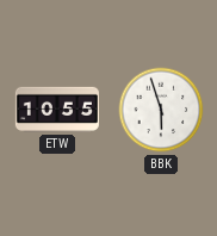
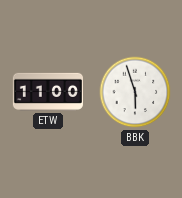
ETW: 10:55 -> 11:00
